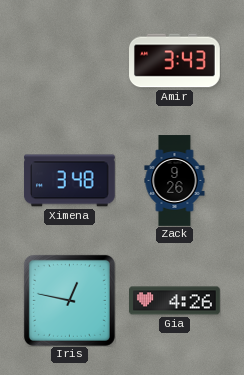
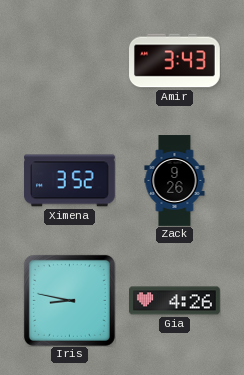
Ximena: 3:48 -> 3:52
Iris: 12:47 -> 8:47
